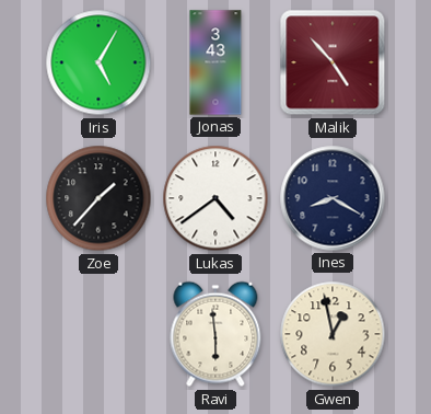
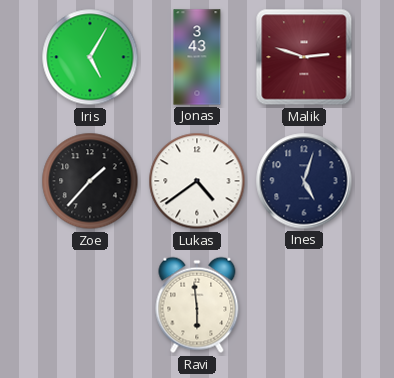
Malik: 4:53 -> 2:48
Ines: 8:20 -> 5:03
Gwen: 12:58 -> none
